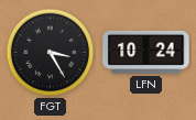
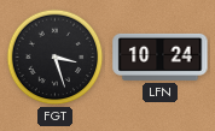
FGT: 3:25 -> 3:27
